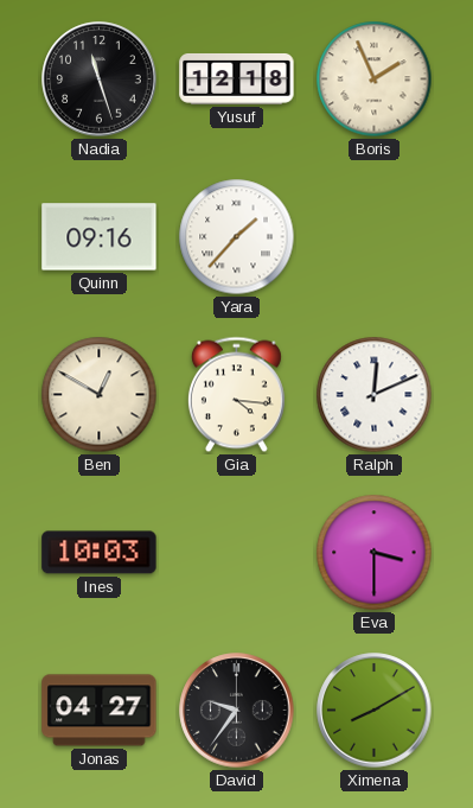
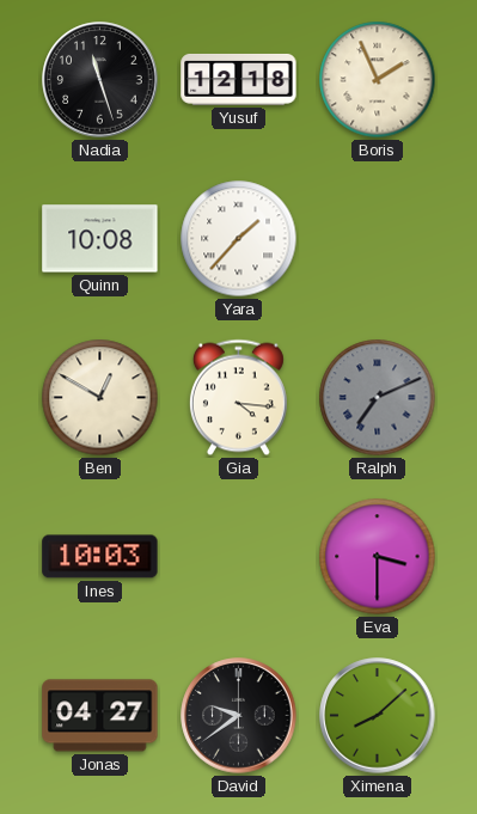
Quinn: 09:16 -> 10:08
Ralph: 12:11 -> 7:11
Ralph dial: white -> grey
David: 9:36 -> 9:39
Ximena: 8:10 -> 8:08
